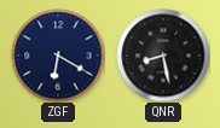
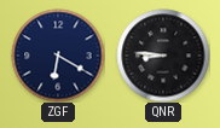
QNR: 8:28 -> 8:46
